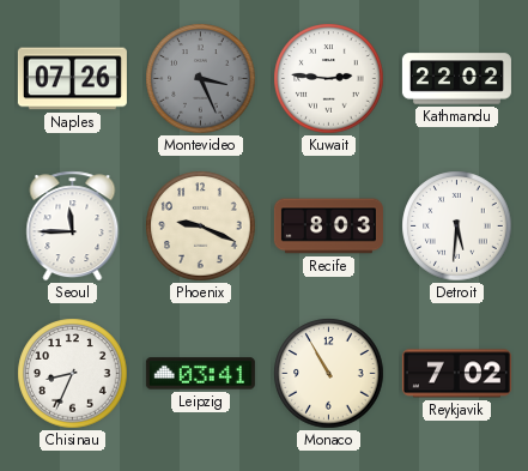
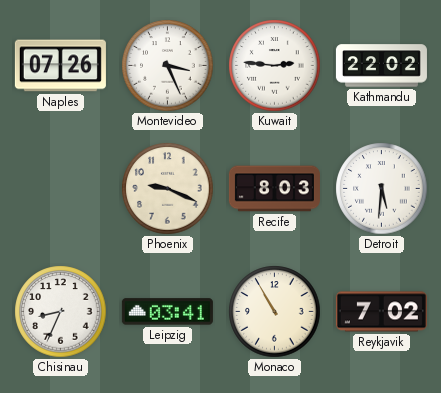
Montevideo dial: grey -> white
Seoul: 11:45 -> none
